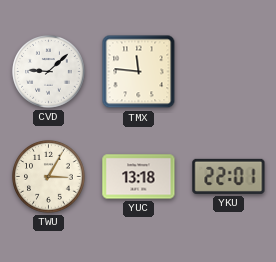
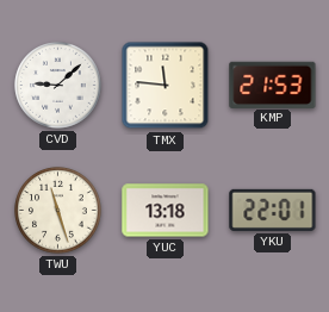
KMP: none -> 21:53
TWU: 3:05 -> 11:27
